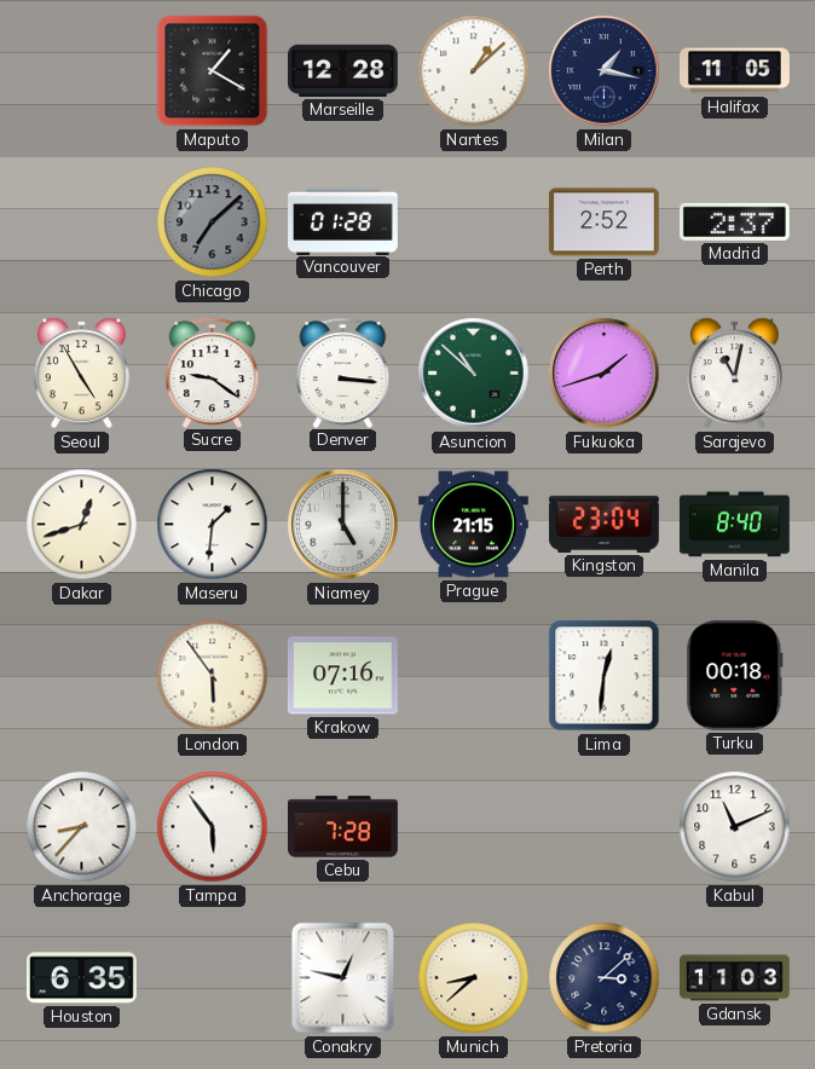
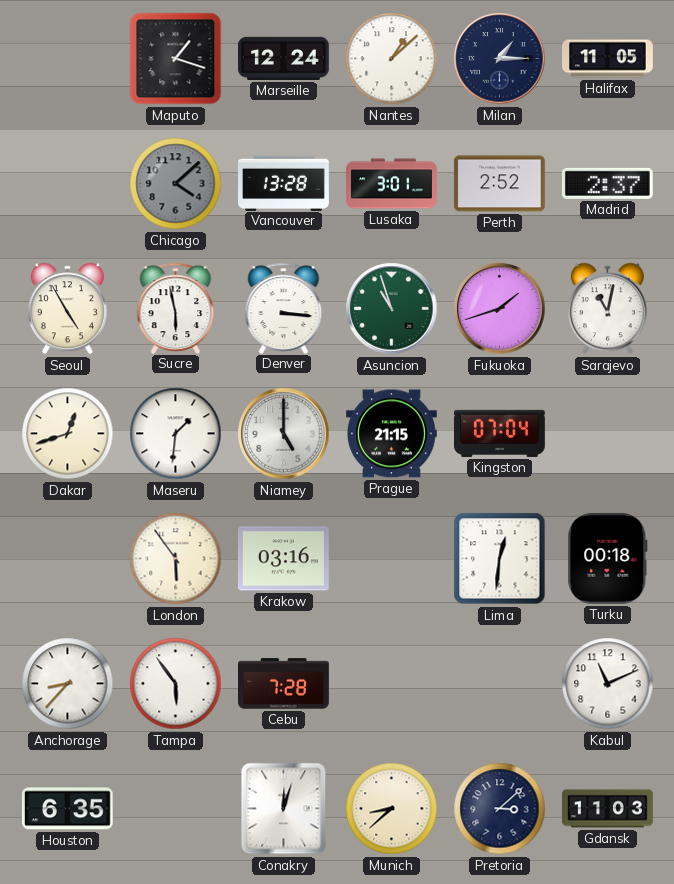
Maputo: 1:20 -> 1:18
Marseille: 12:28 -> 12:24
Milan: 1:17 -> 1:15
Chicago: 7:08 -> 4:08
Vancouver: 01:28 -> 13:28
Lusaka: none -> 3:01
Sucre: 9:21 -> 5:58
Asuncion: 10:52 -> 10:57
Kingston: 23:04 -> 07:04
Manila: 8:40 -> none
Krakow: 07:16 -> 03:16
Conakry: 12:47 -> 12:03
